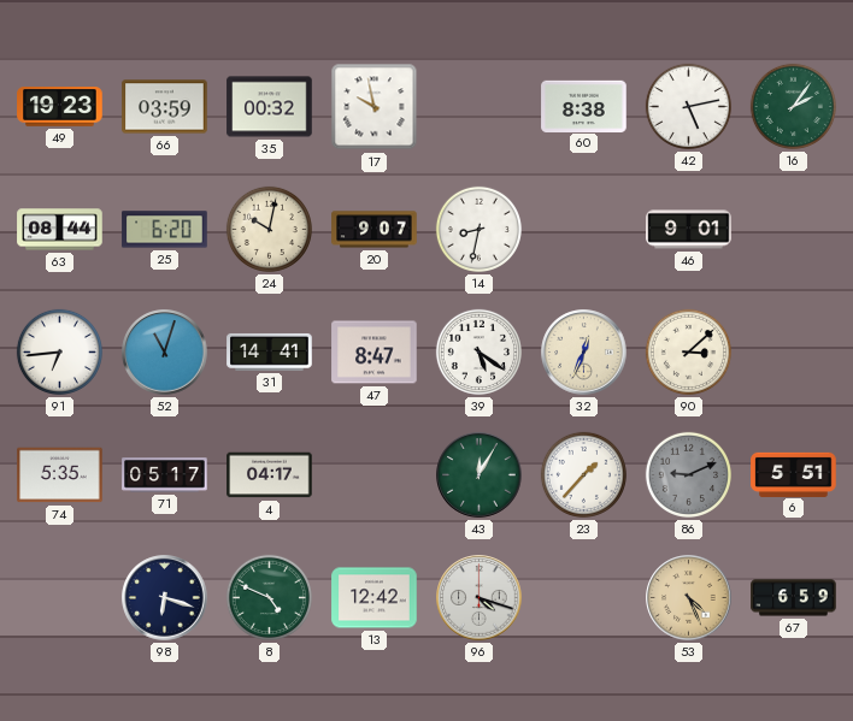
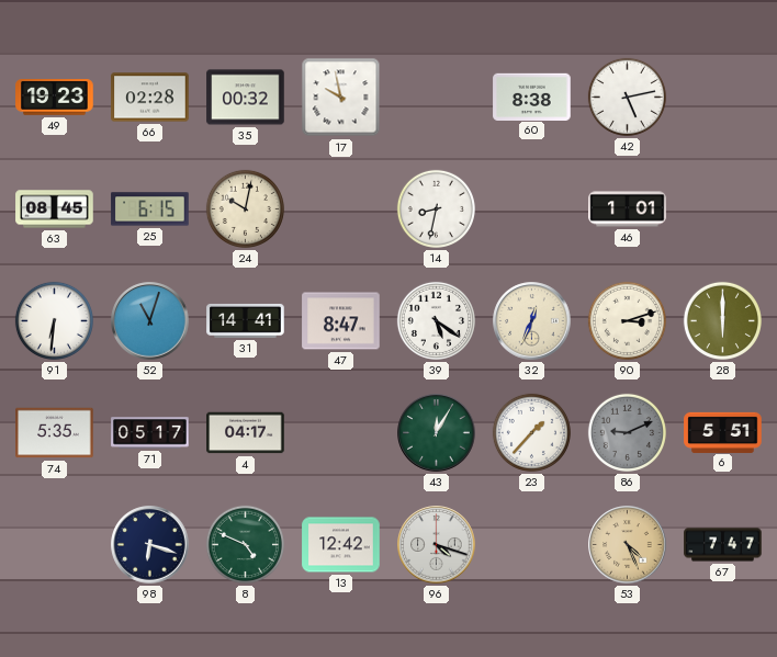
66: 03:59 -> 02:28
16: 2:06 -> none
63: 08:44 -> 08:45
25: 6:20 -> 6:15
20: 9:07 -> none
46: 9:01 -> 1:01
91: 6:44 -> 6:31
90: 3:08 -> 3:12
28: none -> 6:00
67: 6:59 -> 7:47
